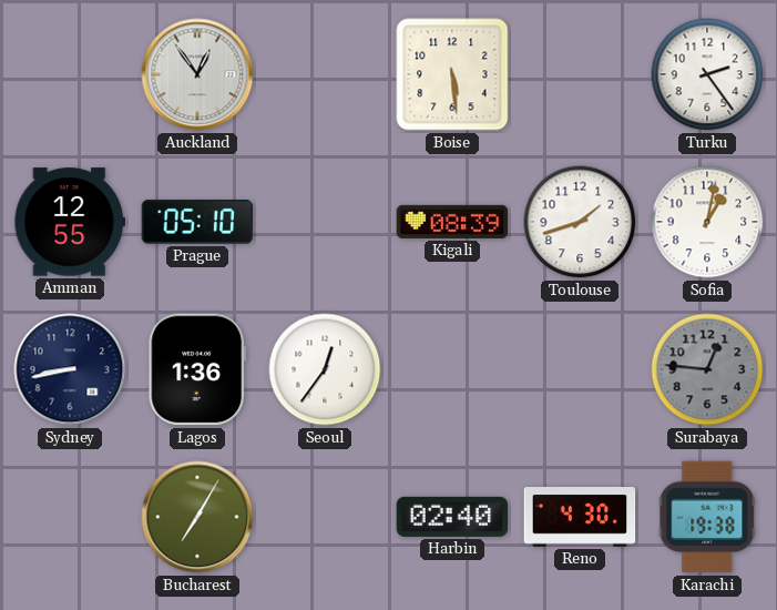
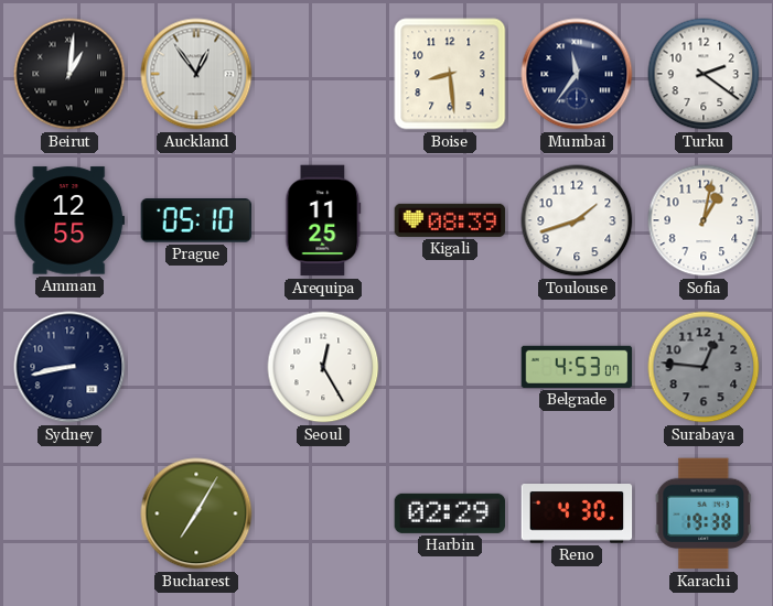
Beirut: none -> 1:01
Boise: 5:29 -> 8:29
Mumbai: none -> 11:36
Turku: 2:24 -> 2:21
Arequipa: none -> 11:25
Lagos: 1:36 -> none
Seoul: 12:36 -> 12:25
Belgrade: none -> 4:53
Harbin: 02:40 -> 02:29
